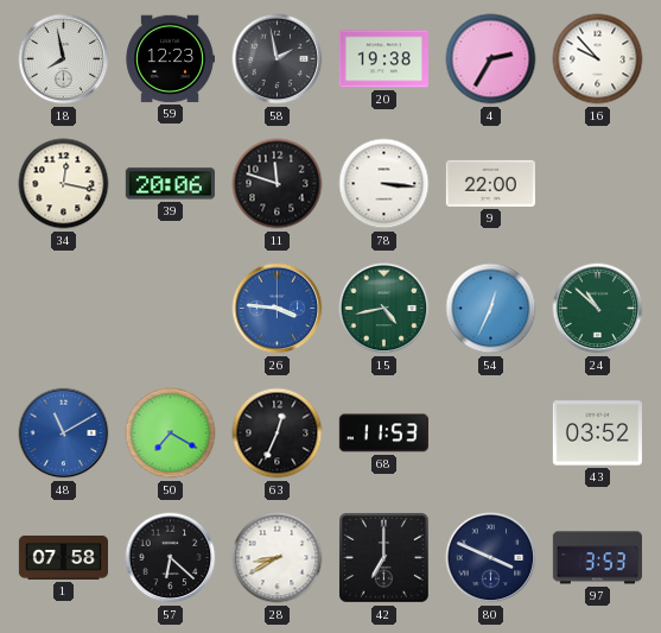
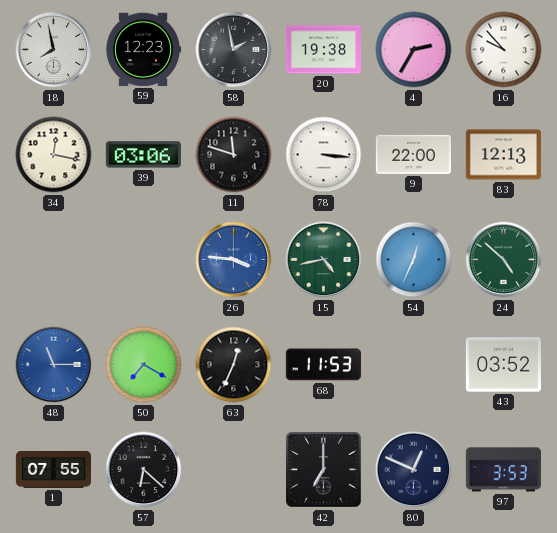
39: 20:06 -> 03:06
83: none -> 12:13
24: 10:52 -> 4:52
48: 11:10 -> 11:15
1: 07:58 -> 07:55
28: 8:40 -> none
80: 3:49 -> 12:49
